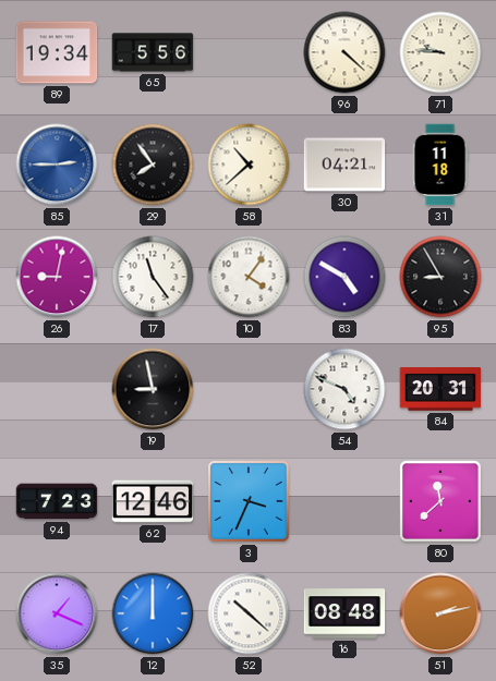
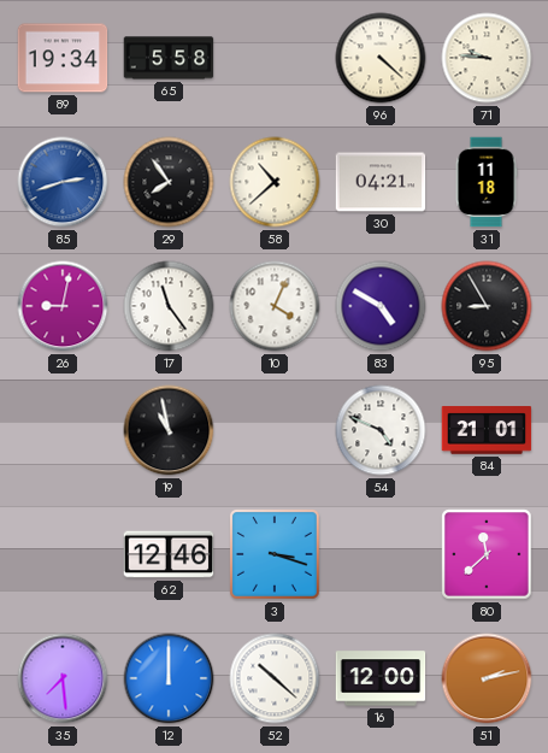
65: 5:56 -> 5:58
85: 2:45 -> 2:42
10: 4:06 -> 4:04
19: 8:58 -> 10:58
84: 20:31 -> 21:01
94: 7:23 -> none
3: 3:34 -> 3:18
35: 1:19 -> 7:29
16: 08:48 -> 12:00
